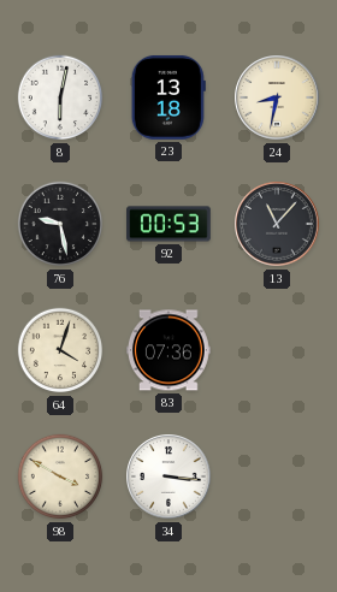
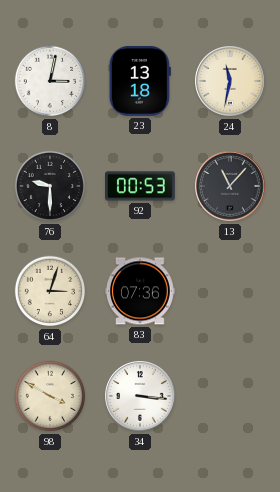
8: 6:02 -> 3:02
24: 8:32 -> 11:32
76: 9:28 -> 9:30
64: 4:03 -> 3:03
